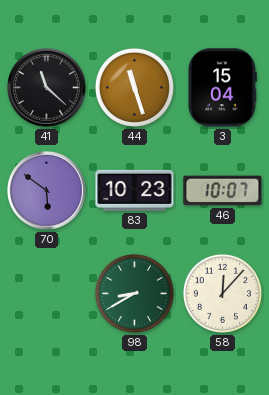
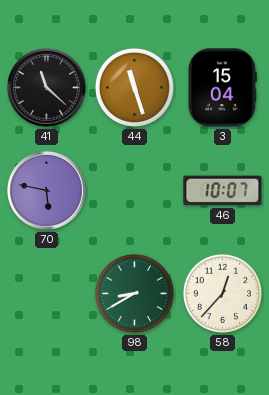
70: 5:51 -> 5:47
83: 10:23 -> none
58: 12:07 -> 12:37
